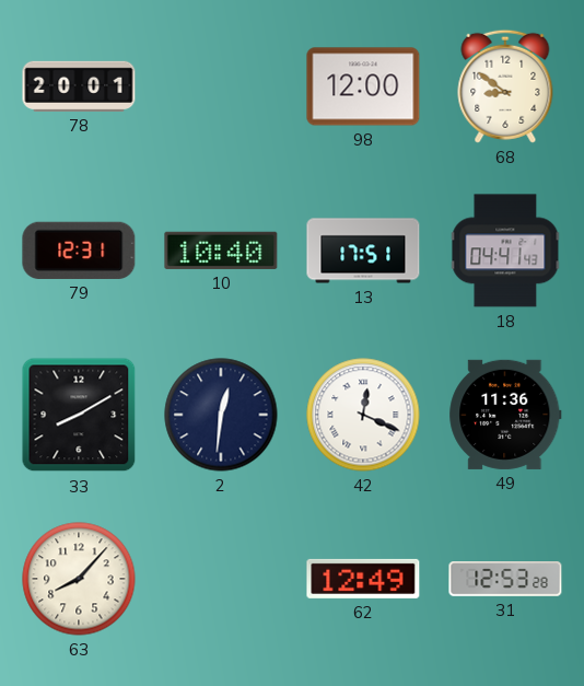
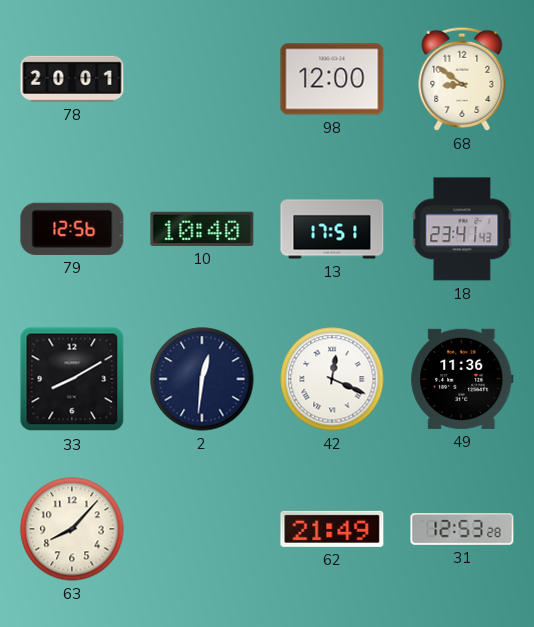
79: 12:31 -> 12:56
18: 04:41 -> 23:41
62: 12:49 -> 21:49
